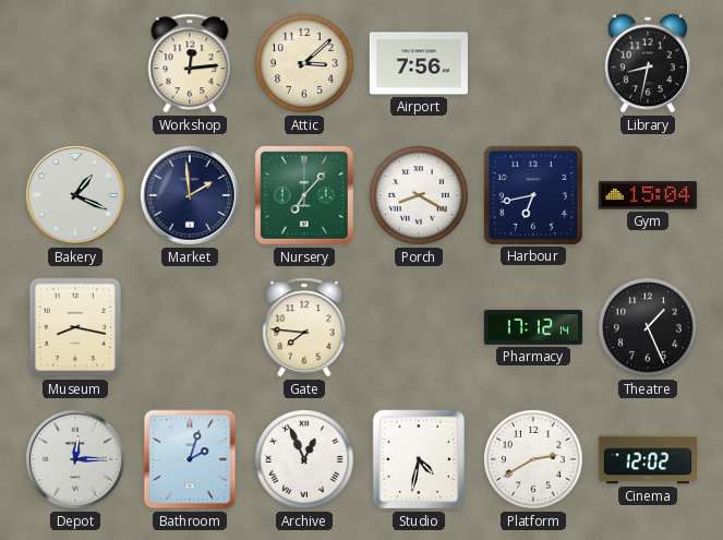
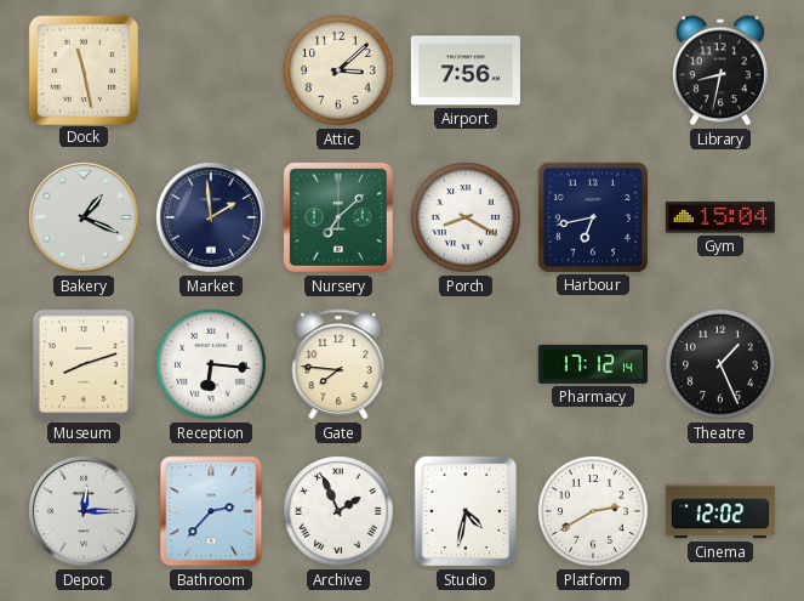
Dock: none -> 11:28
Workshop: 12:14 -> none
Nursery: 7:07 -> 7:08
Museum: 8:17 -> 8:12
Reception: none -> 6:16
Bathroom: 2:03 -> 2:37
Archive: 12:56 -> 1:56
